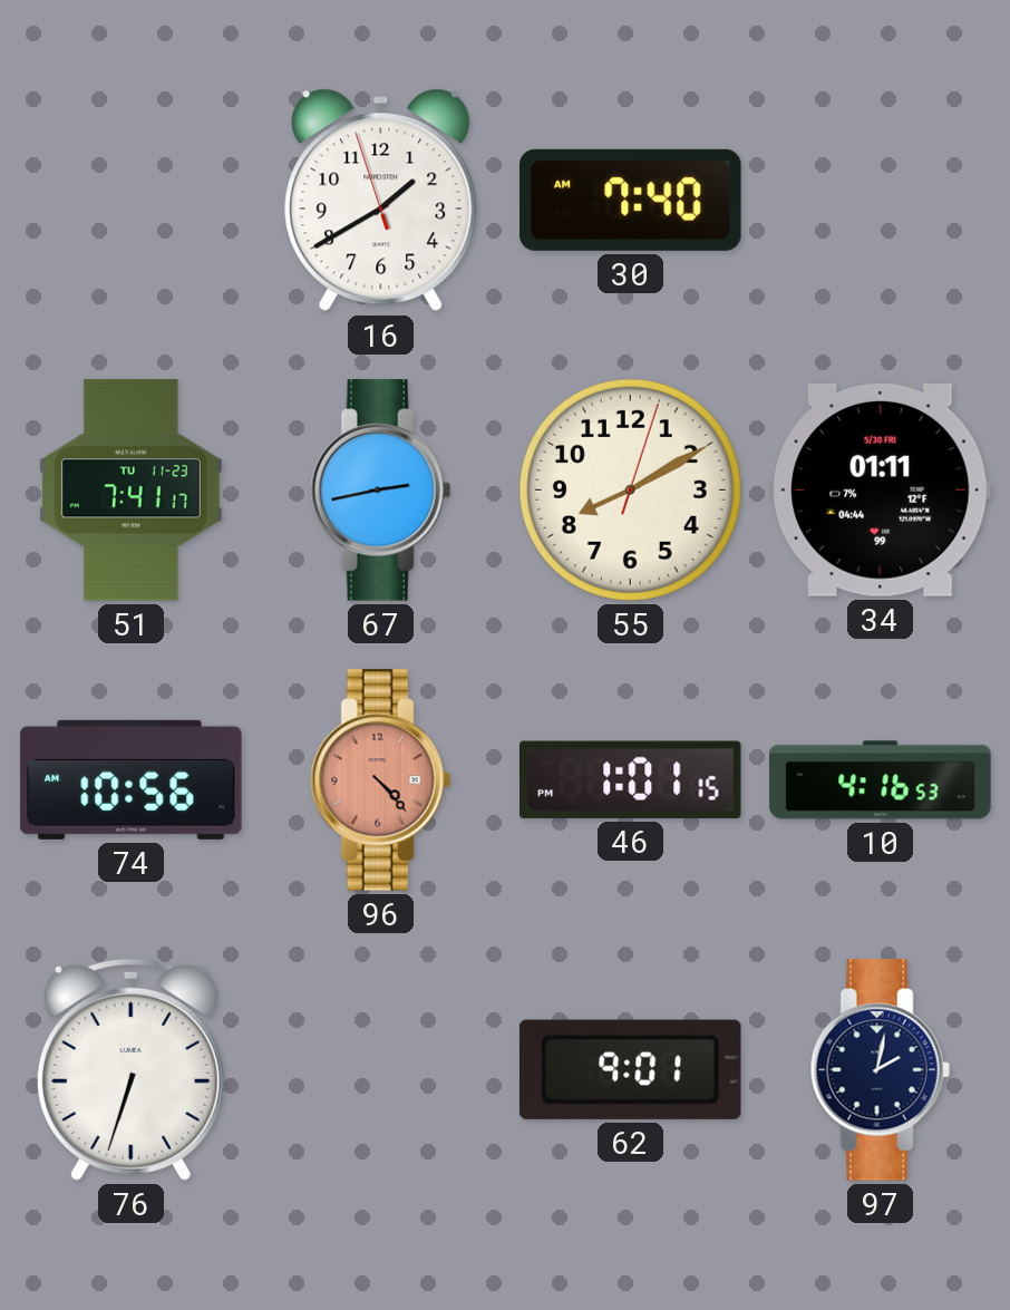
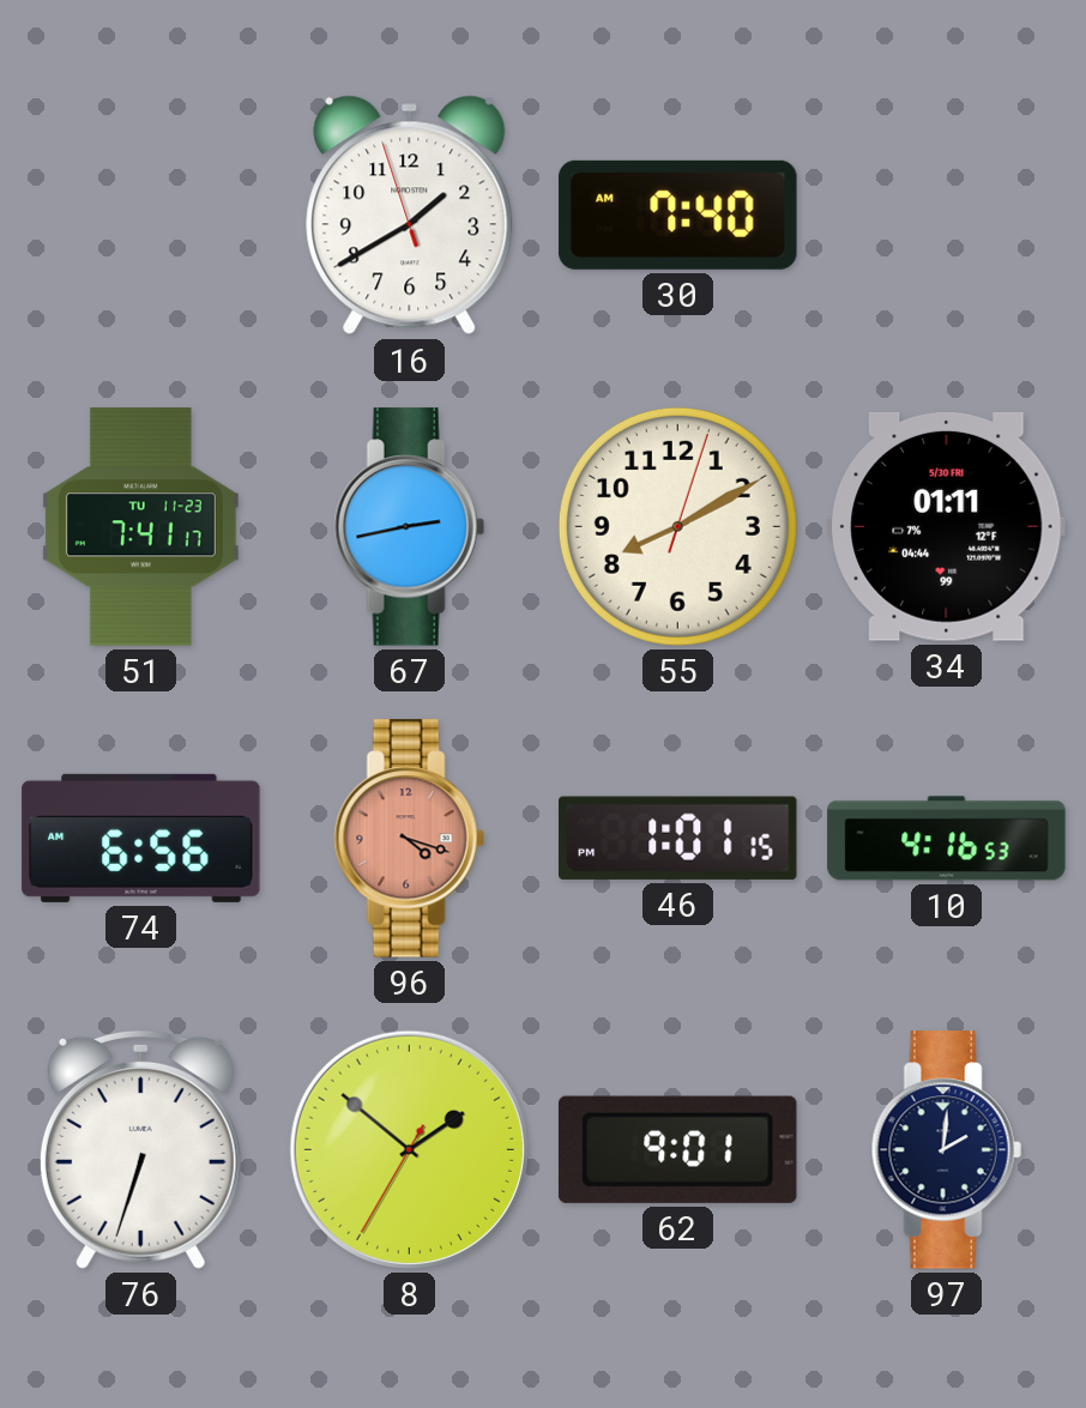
74: 10:56 -> 6:56
96: 4:23 -> 4:18
8: none -> 1:51
97: 2:02 -> 2:01
